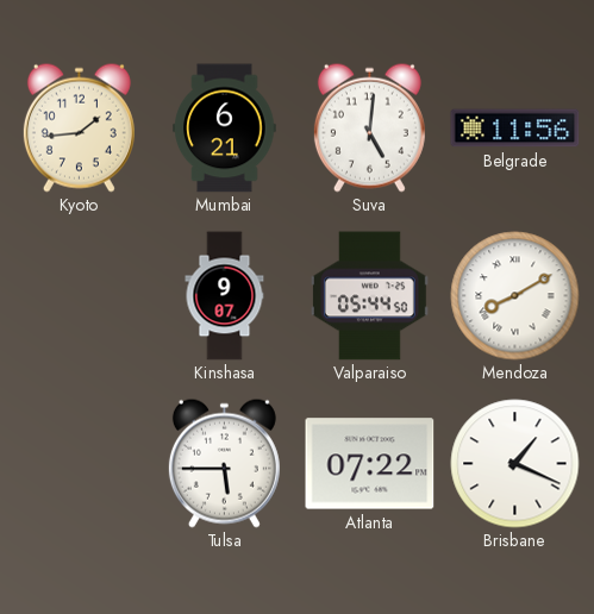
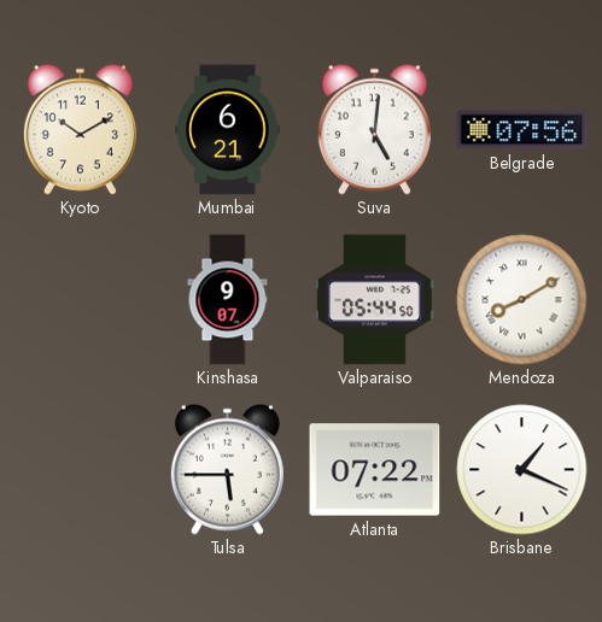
Kyoto: 1:44 -> 10:10
Belgrade: 11:56 -> 07:56
